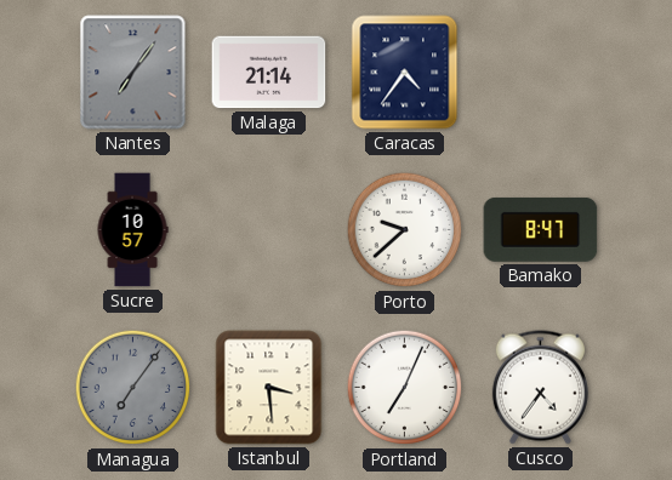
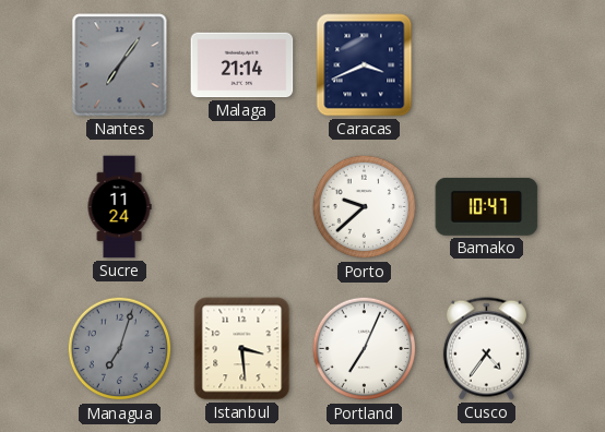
Caracas: 4:36 -> 3:41
Sucre: 10:57 -> 11:24
Bamako: 8:47 -> 10:47
Managua: 7:06 -> 7:03
